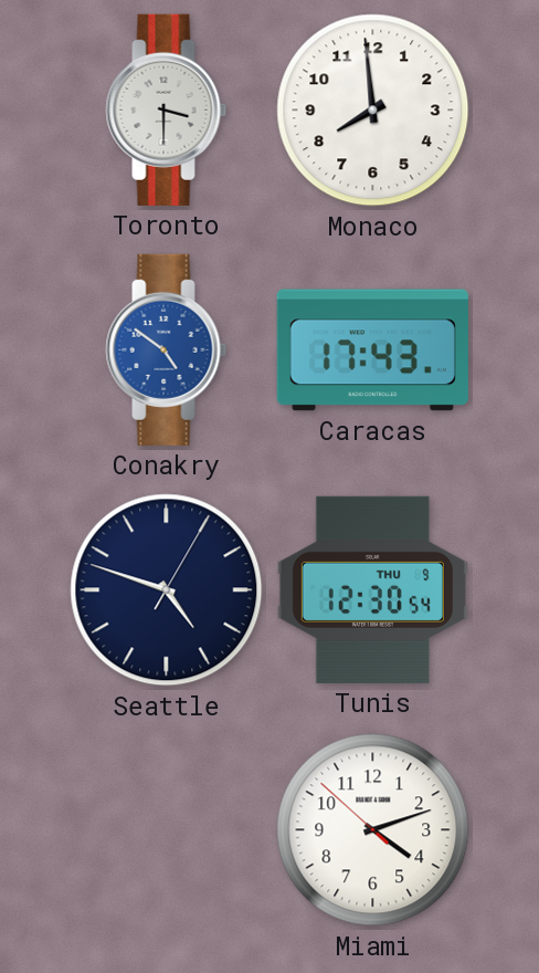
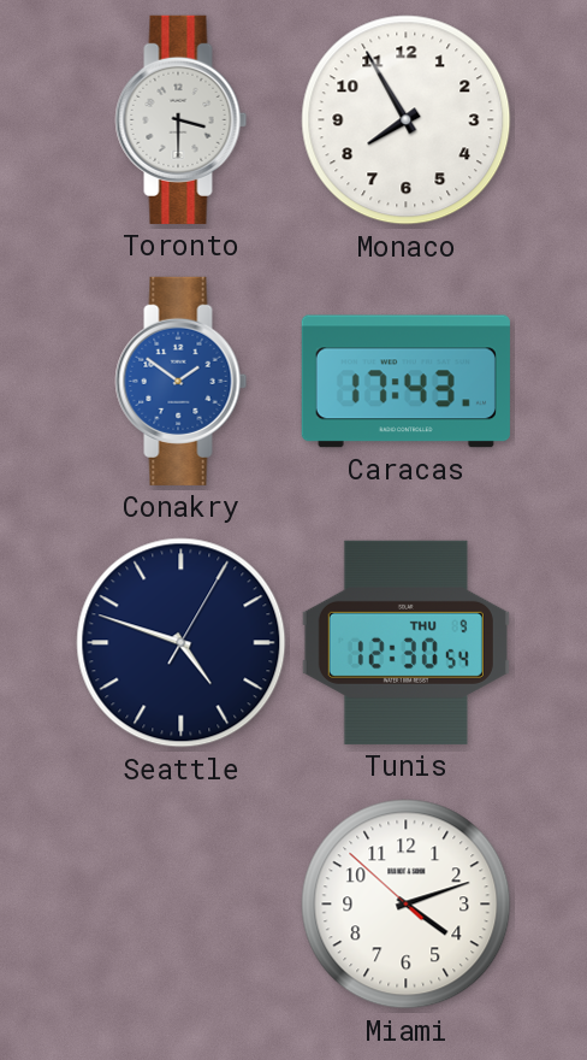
Monaco: 7:59 -> 7:55
Conakry: 4:51 -> 1:51
